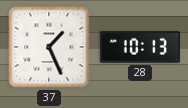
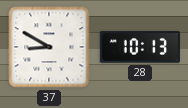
37: 1:26 -> 8:50
